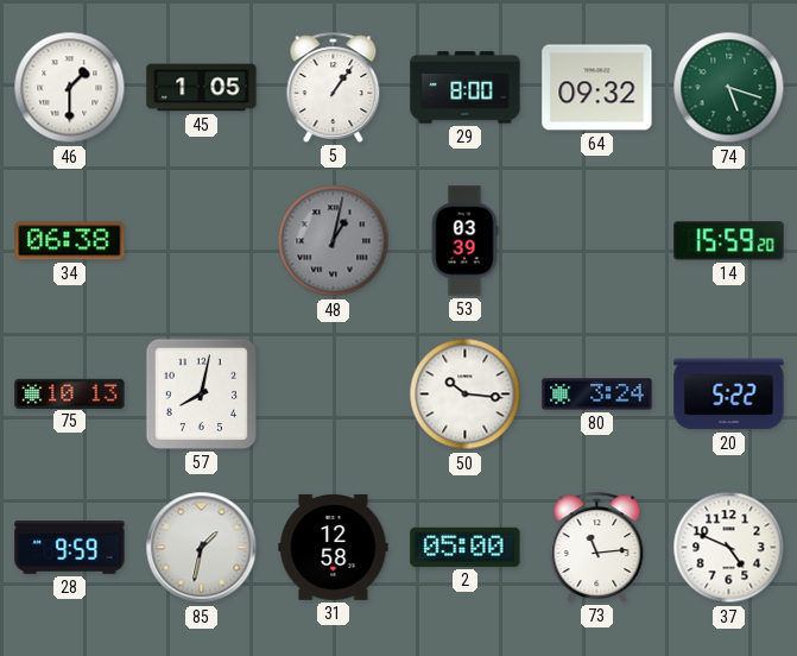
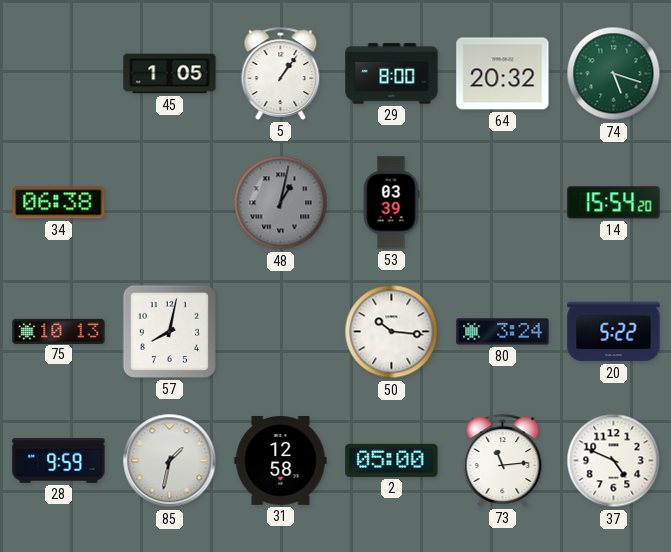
46: 1:30 -> none
64: 09:32 -> 20:32
14: 15:59 -> 15:54
